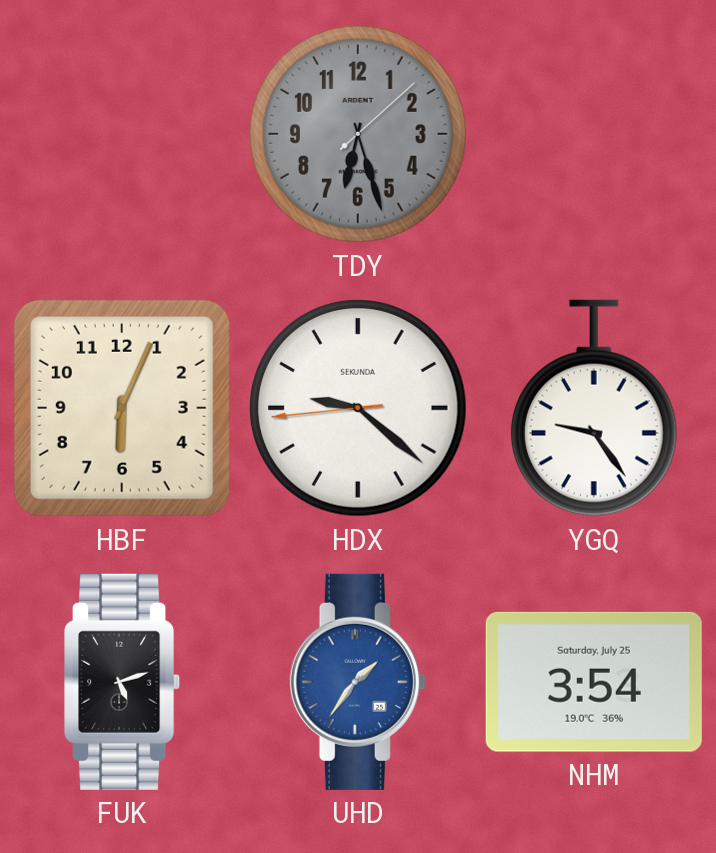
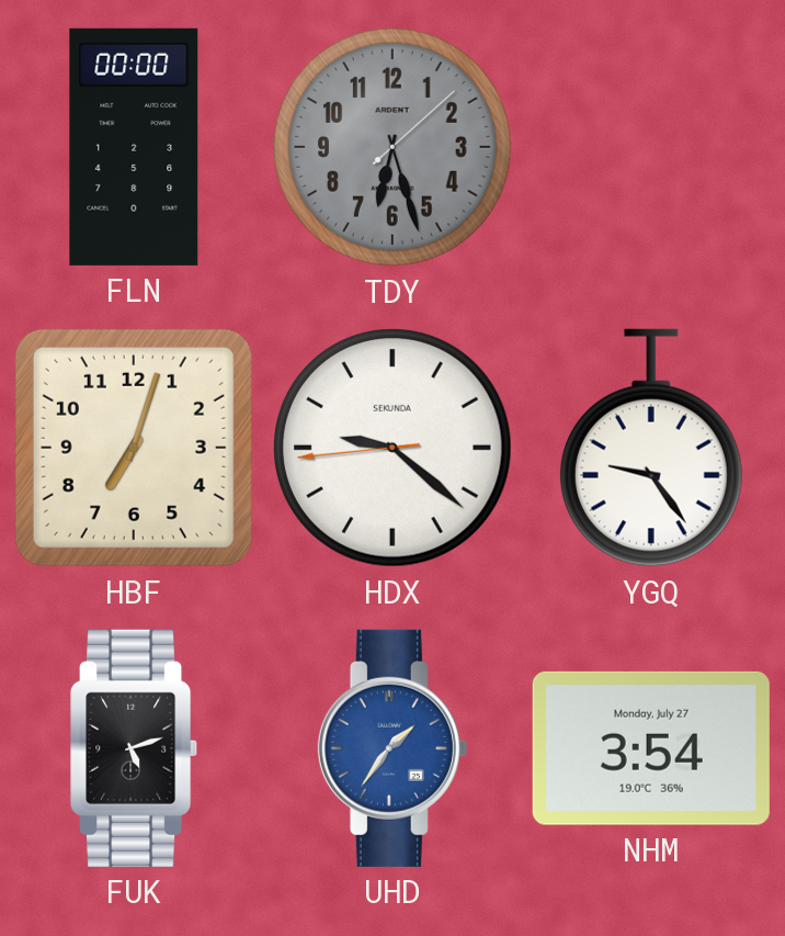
FLN: none -> 00:00
HBF: 6:04 -> 7:03
NHM date: Saturday, July 25 -> Monday, July 27
